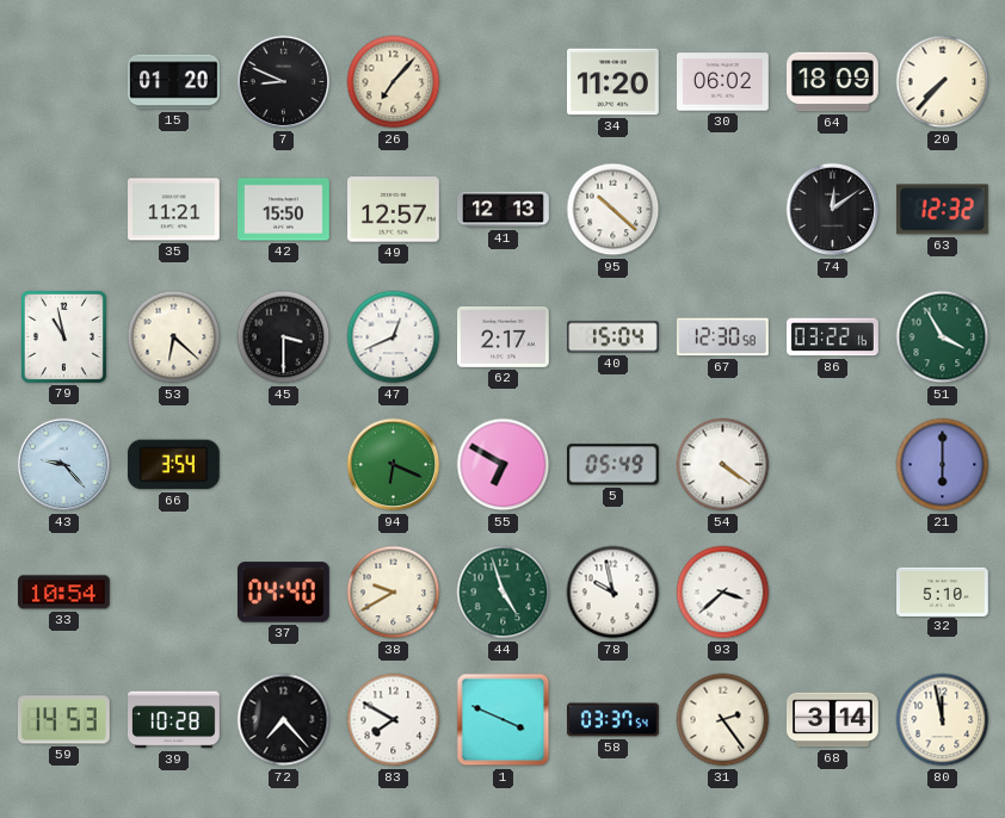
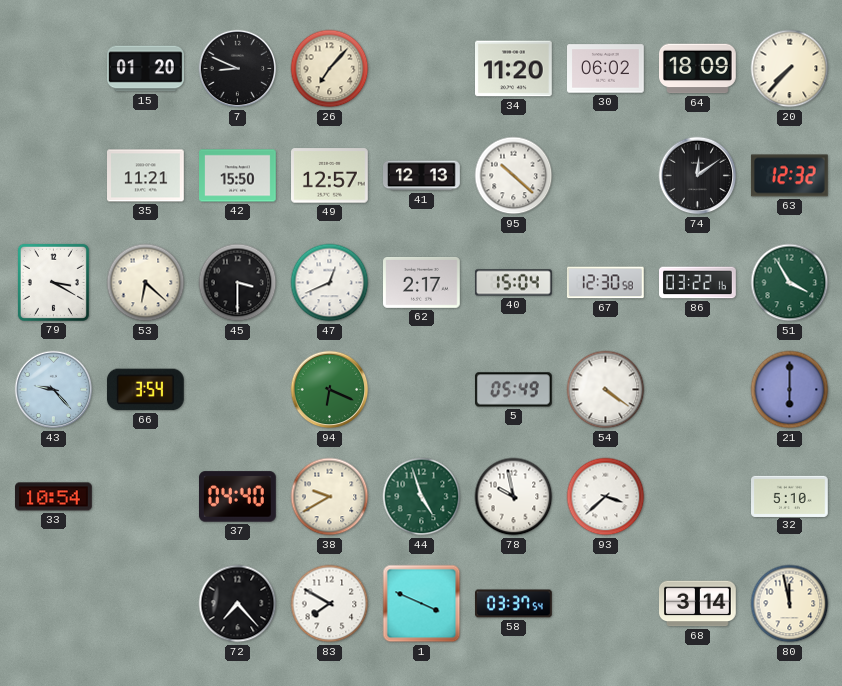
79: 10:58 -> 3:20
55: 6:50 -> none
59: 14:53 -> none
39: 10:28 -> none
31: 2:24 -> none
